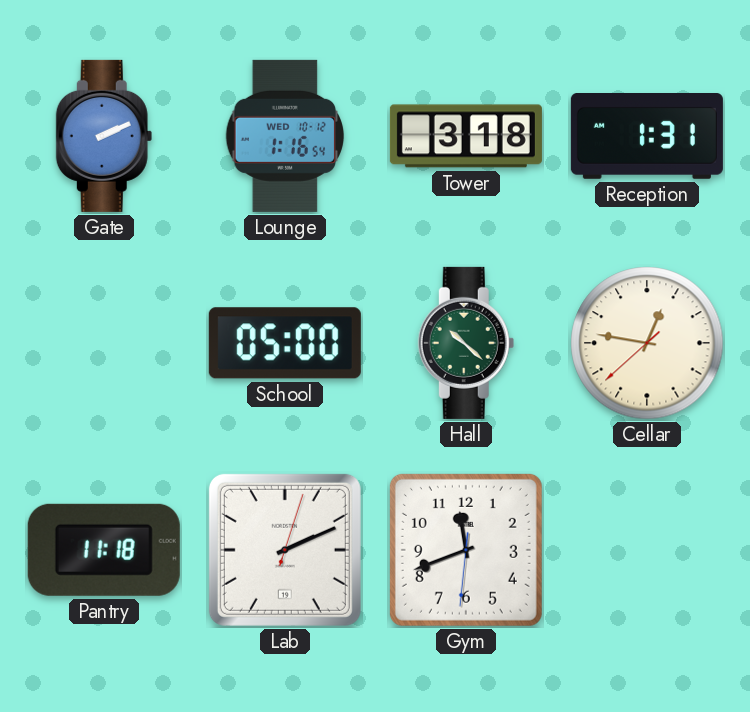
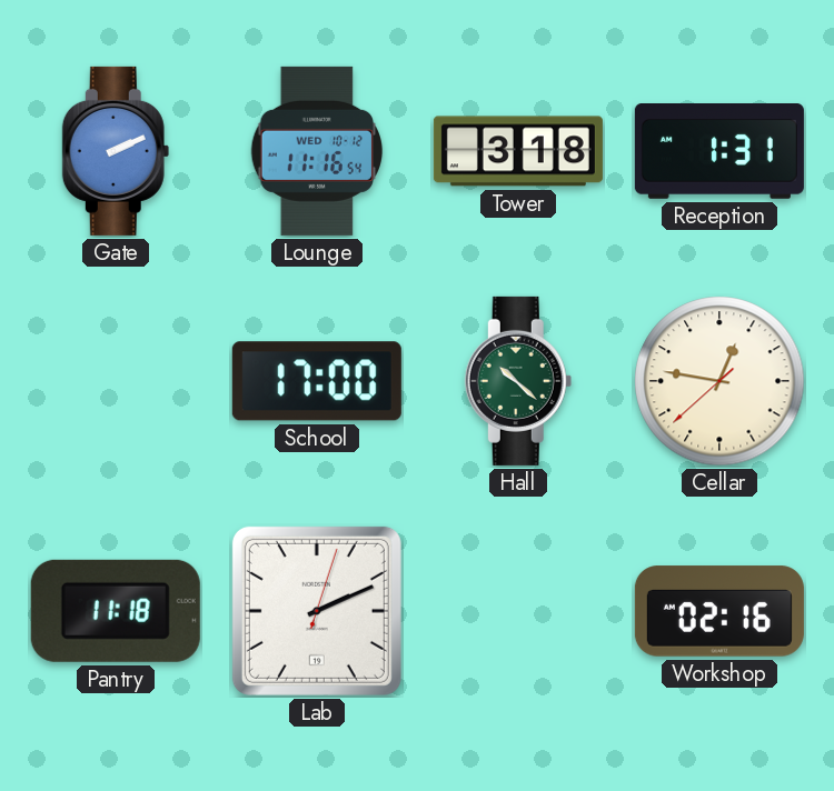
Lounge: 1:16 -> 11:16
School: 05:00 -> 17:00
Gym: 11:41 -> none
Workshop: none -> 02:16
